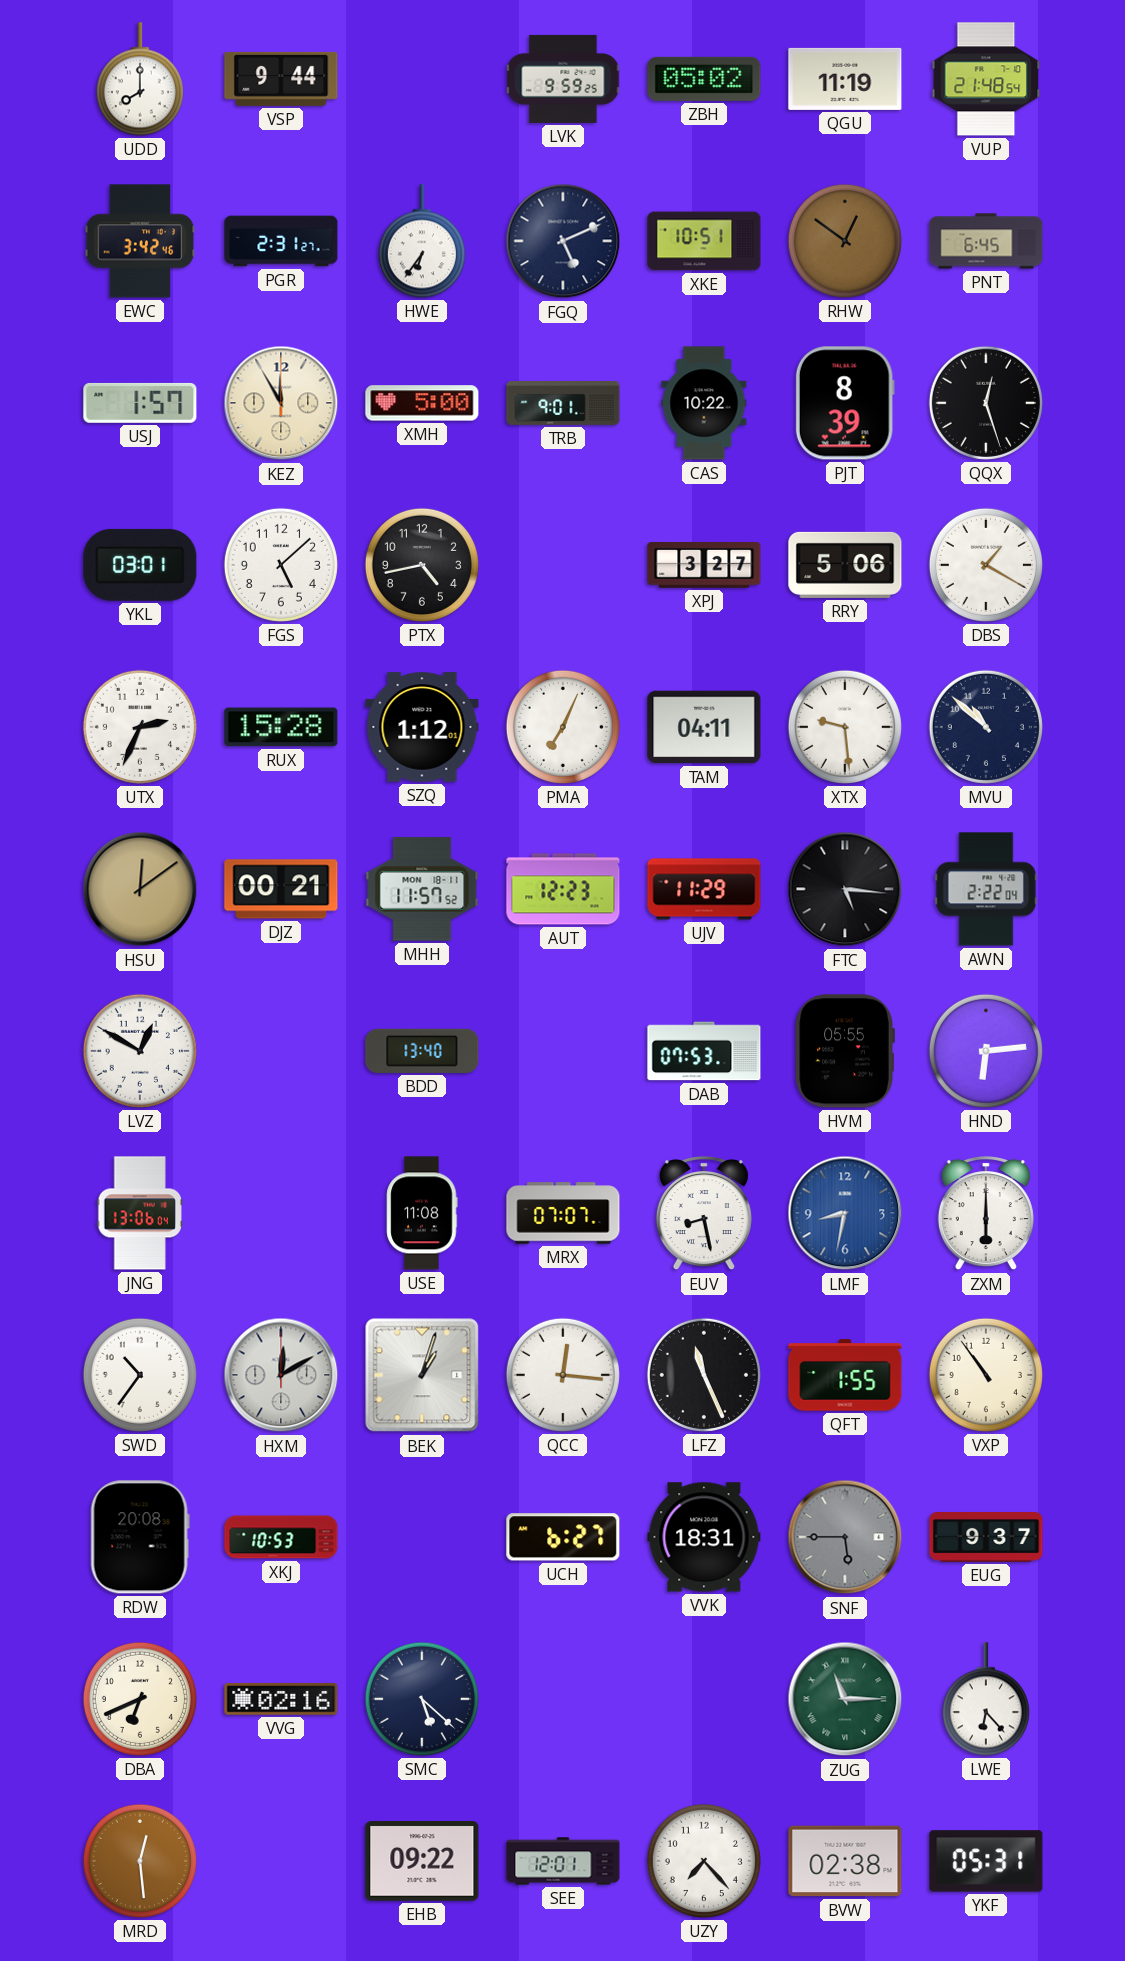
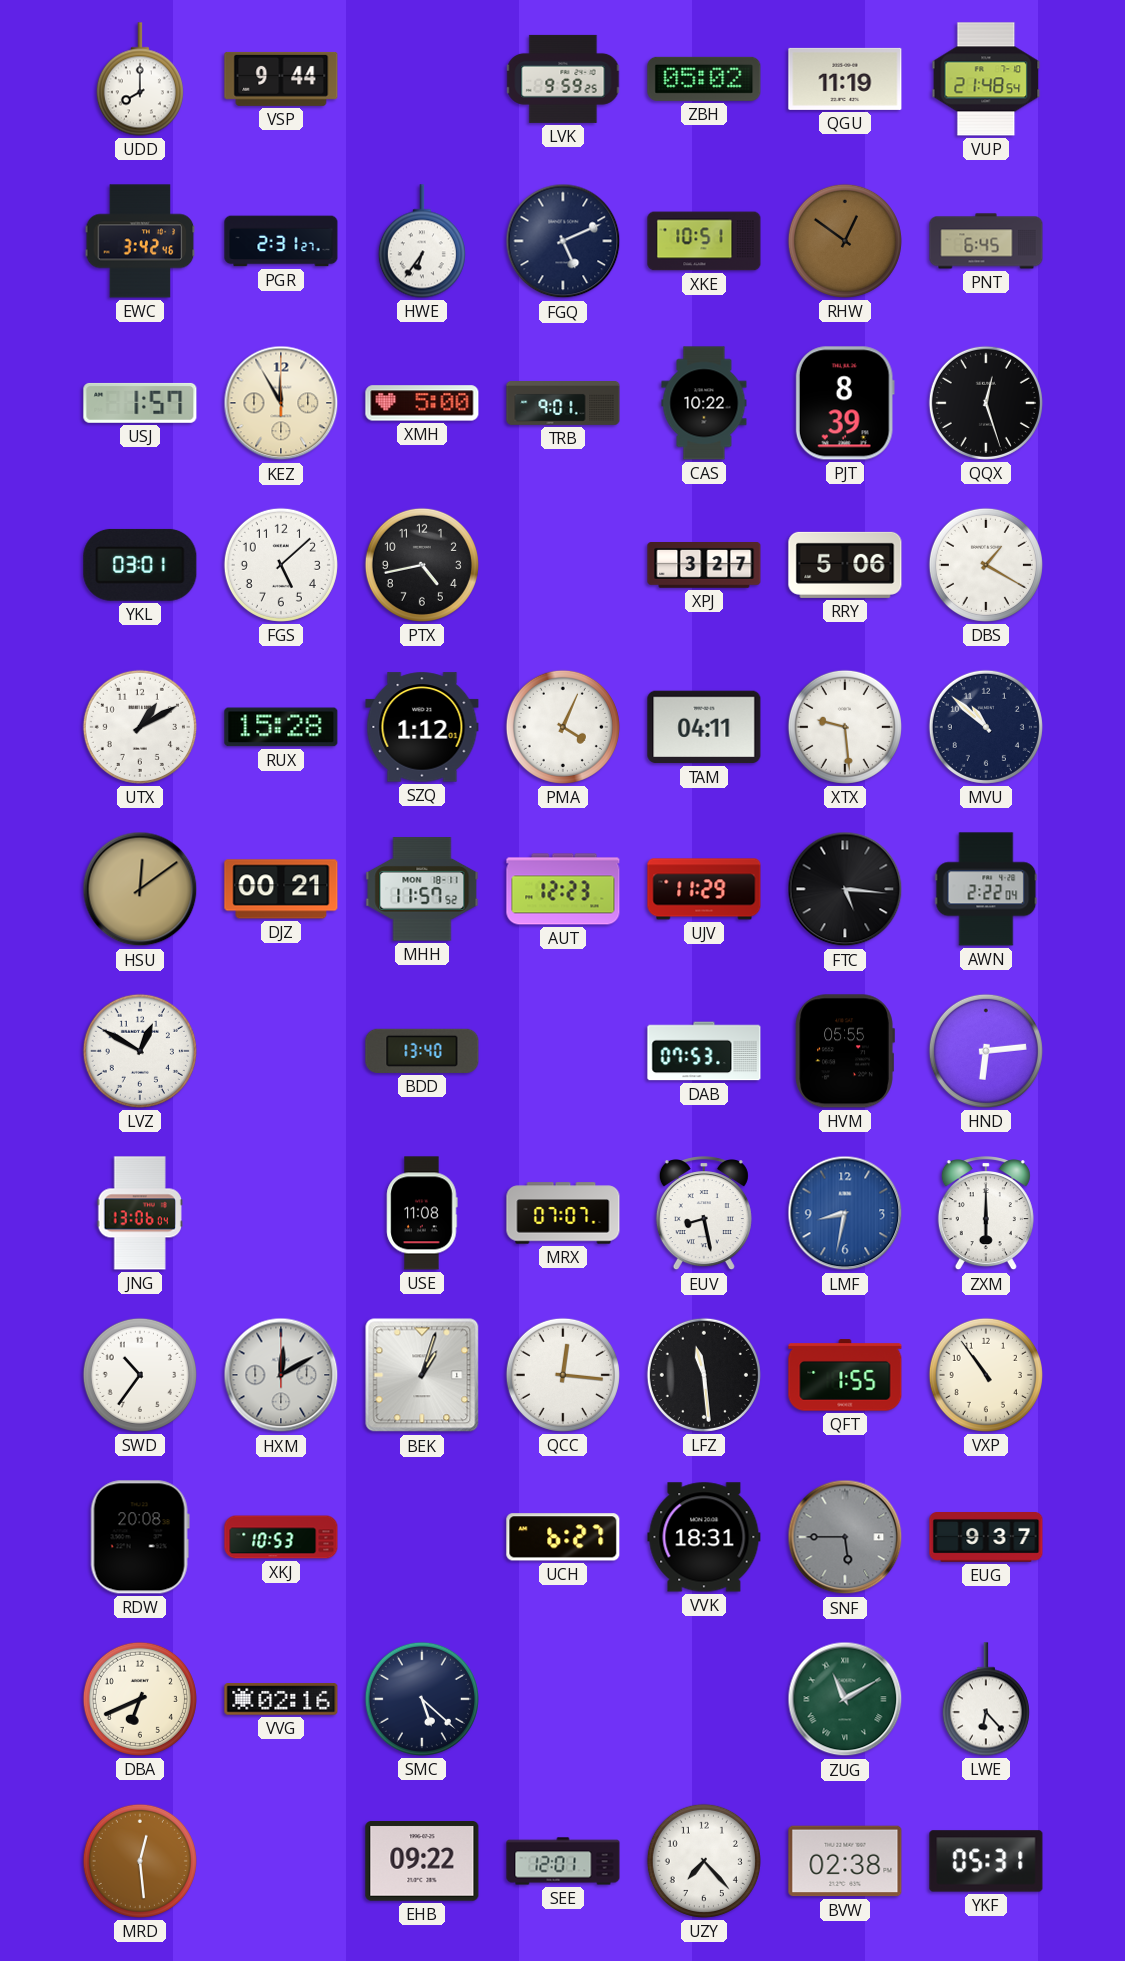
UTX: 2:34 -> 1:10
PMA: 7:04 -> 4:04
LFZ: 11:26 -> 11:29
ZUG: 11:15 -> 11:10
